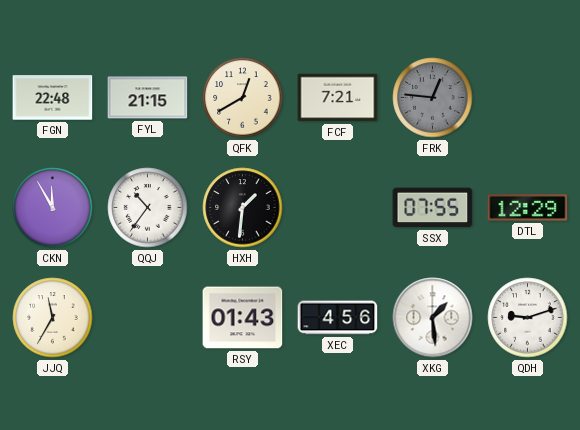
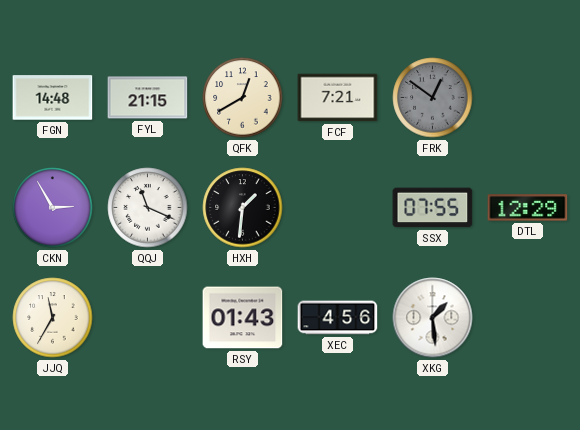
FGN: 22:48 -> 14:48
FRK: 12:46 -> 12:51
CKN: 11:55 -> 2:55
QQJ: 10:36 -> 11:19
QDH: 9:12 -> none
